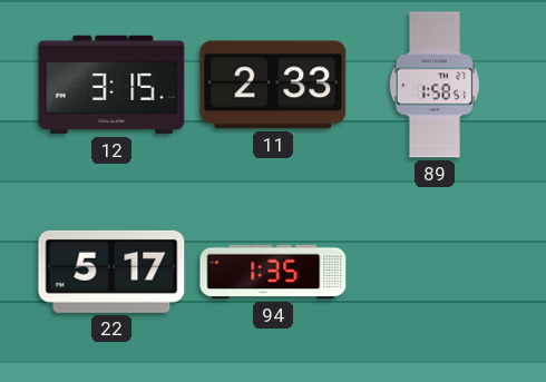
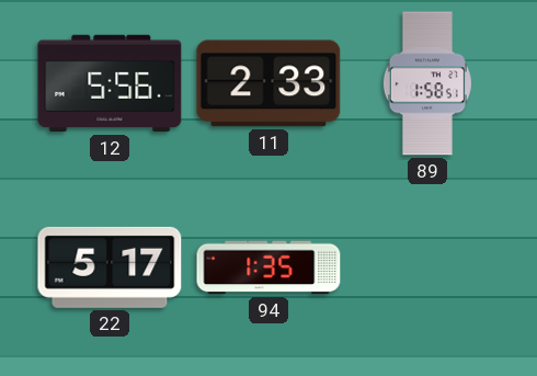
12: 3:15 -> 5:56
